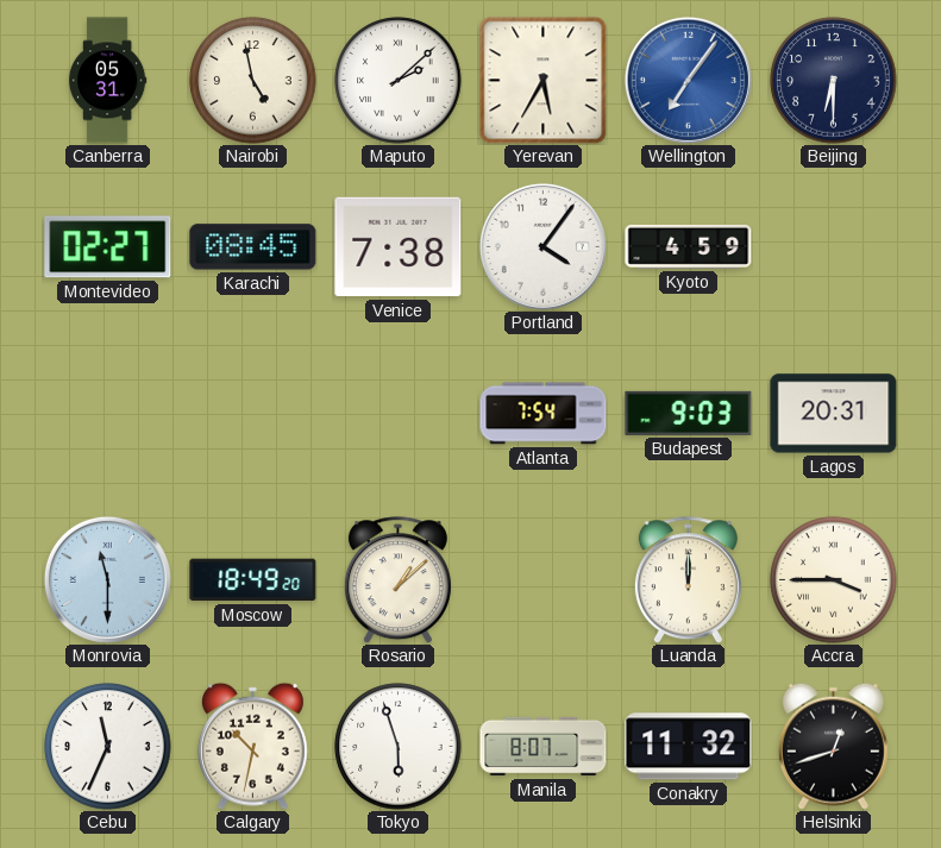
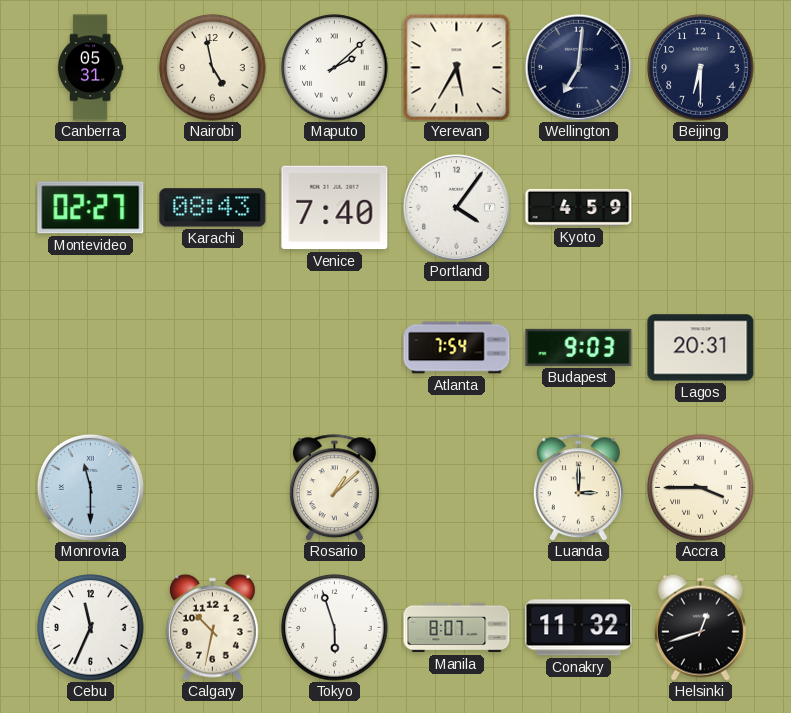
Wellington: 7:06 -> 7:01
Wellington dial: blue -> navy
Karachi: 08:45 -> 08:43
Venice: 7:38 -> 7:40
Moscow: 18:49 -> none
Luanda: 12:00 -> 3:00
